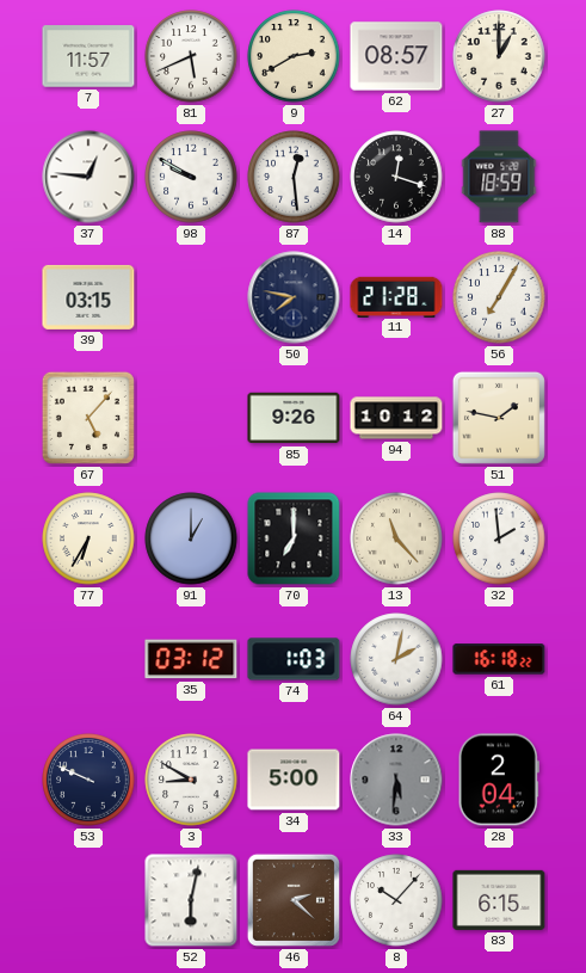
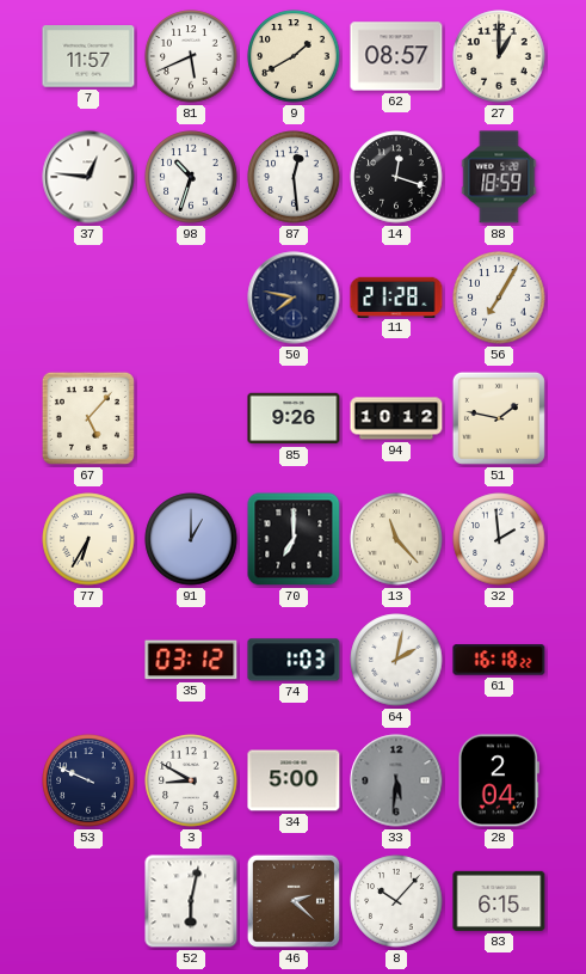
9: 2:40 -> 1:40
98: 9:50 -> 10:33
39: 03:15 -> none
